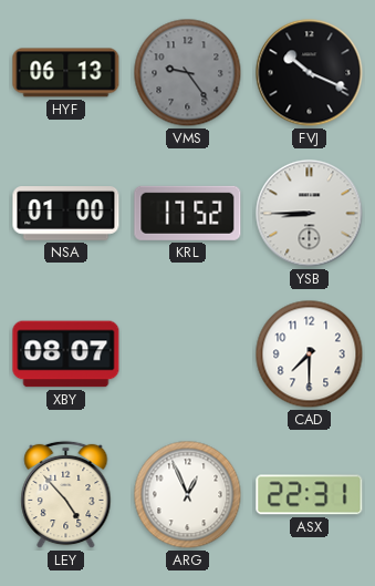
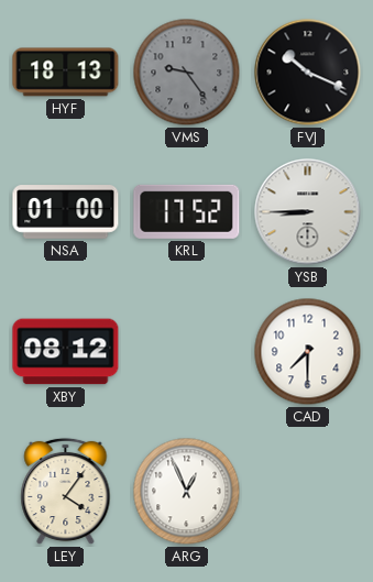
HYF: 06:13 -> 18:13
XBY: 08:07 -> 08:12
LEY: 4:53 -> 4:06
ASX: 22:31 -> none
